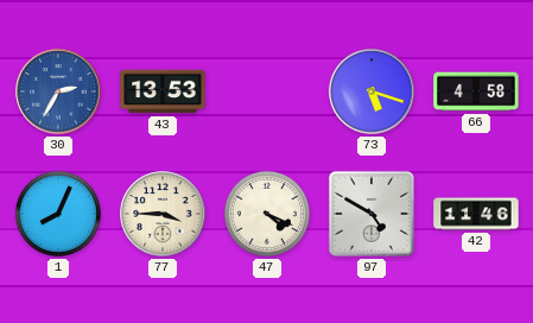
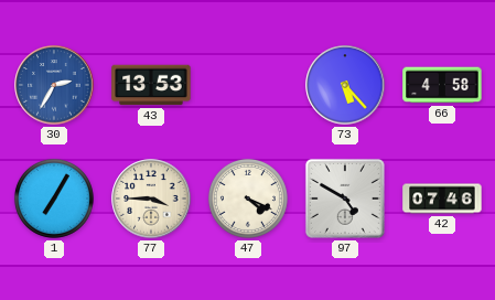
73: 5:18 -> 5:23
1: 8:04 -> 7:05
42: 11:46 -> 07:46
